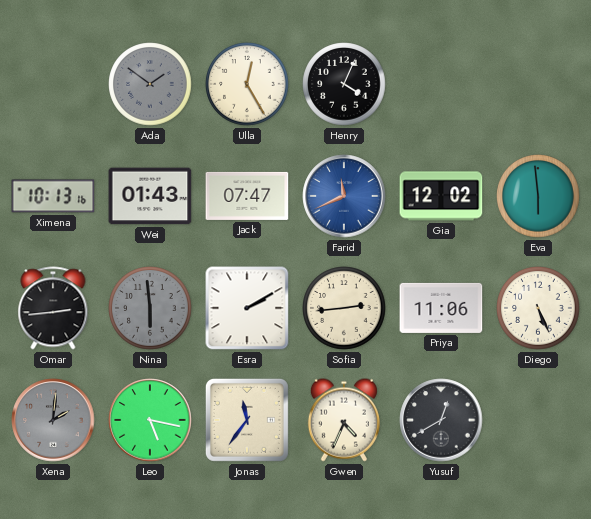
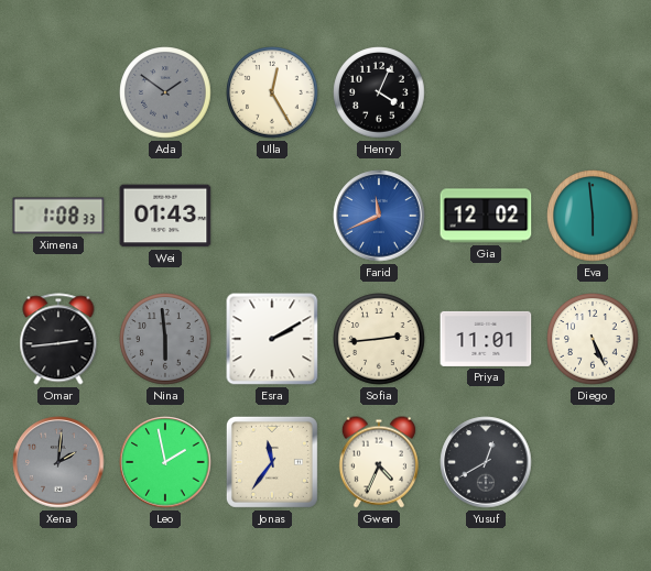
Ximena: 10:13 -> 1:08
Jack: 07:47 -> none
Priya: 11:06 -> 11:01
Leo: 5:17 -> 1:58
